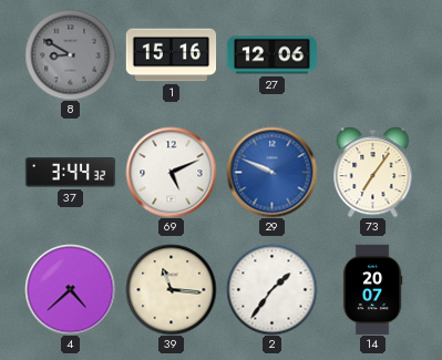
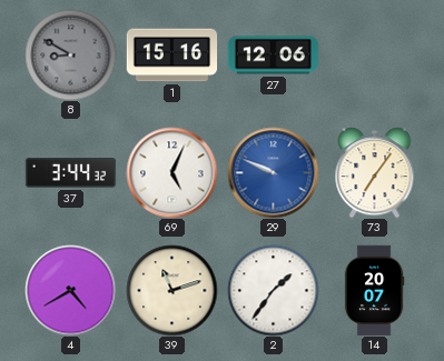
69: 5:11 -> 5:04
4: 4:38 -> 4:40
39: 11:16 -> 11:12
